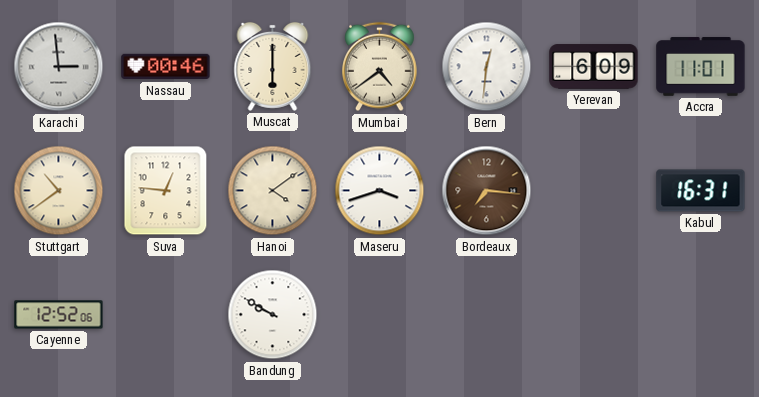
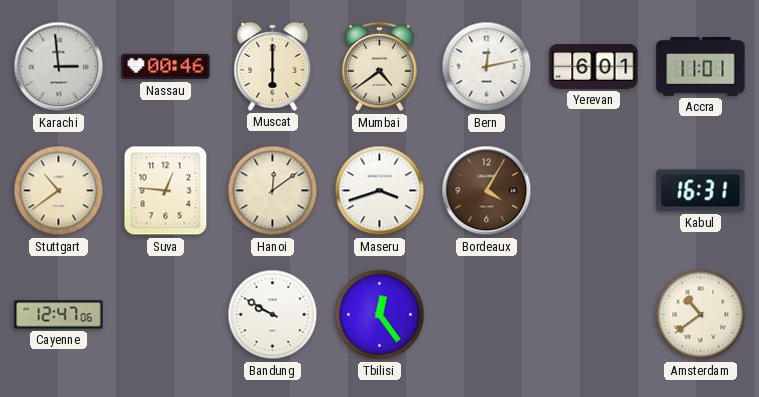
Bern: 12:31 -> 12:13
Yerevan: 6:09 -> 6:01
Hanoi: 4:09 -> 12:09
Bordeaux: 7:16 -> 4:05
Cayenne: 12:52 -> 12:47
Tbilisi: none -> 12:24
Amsterdam: none -> 10:39
